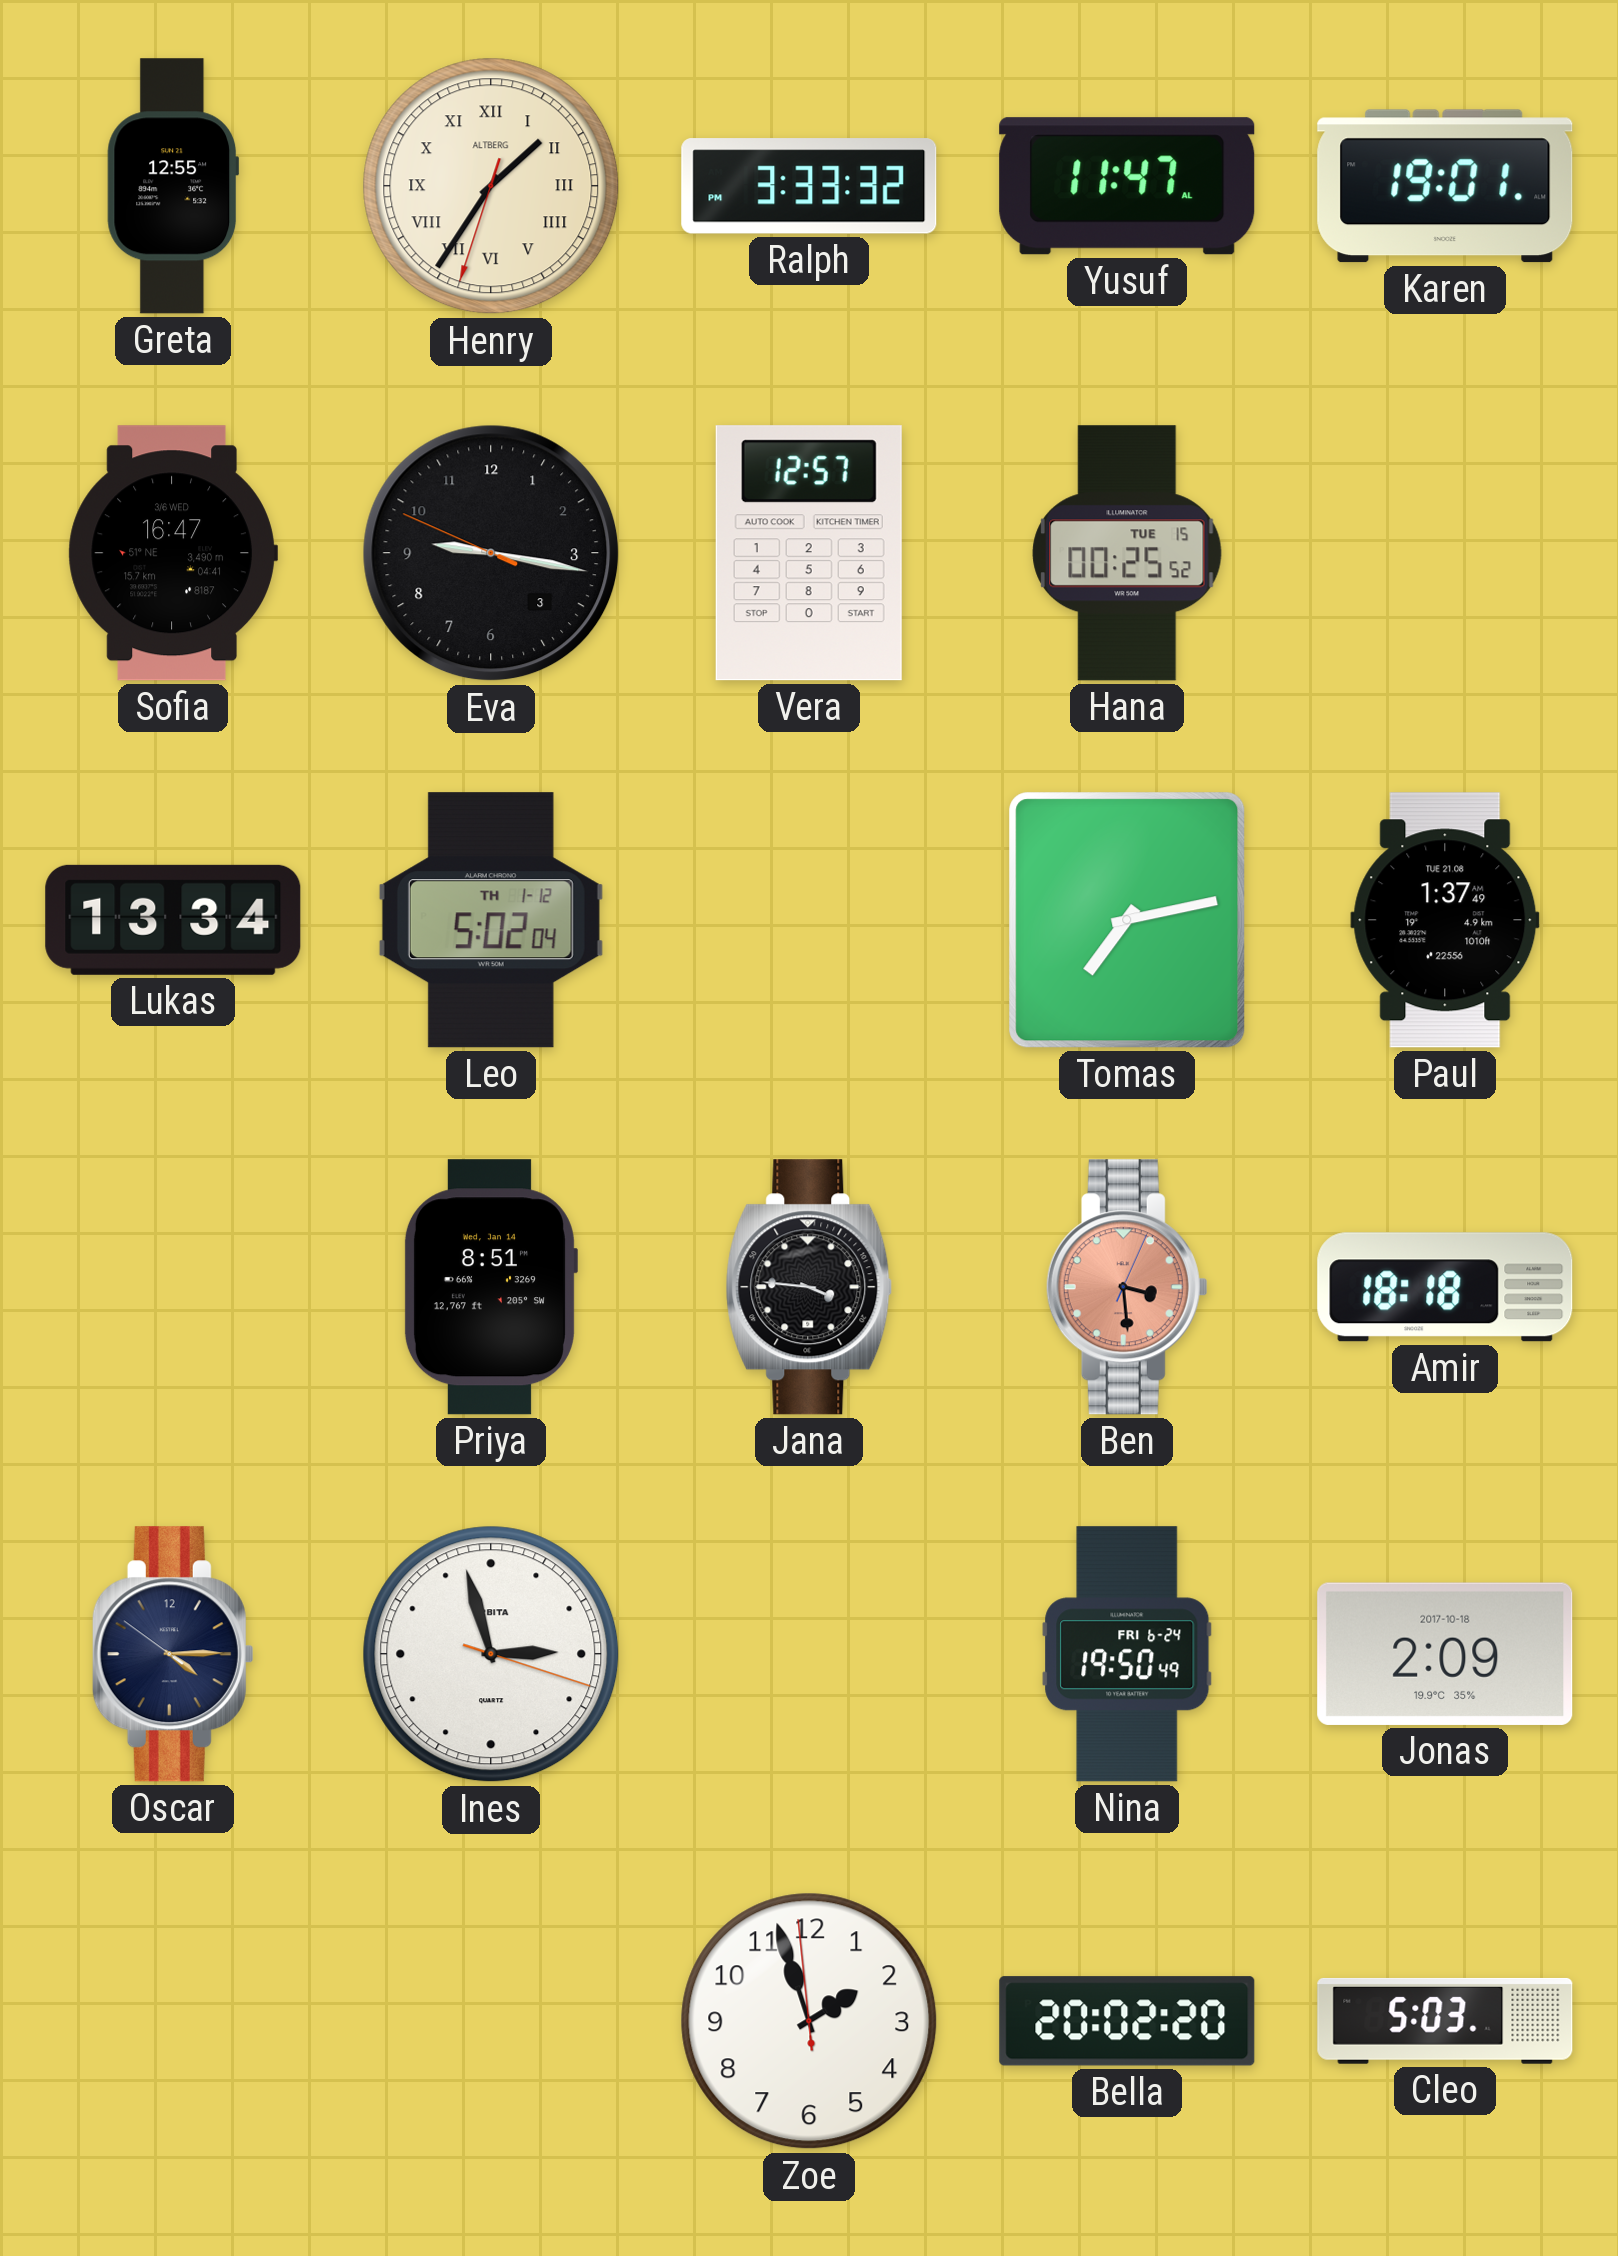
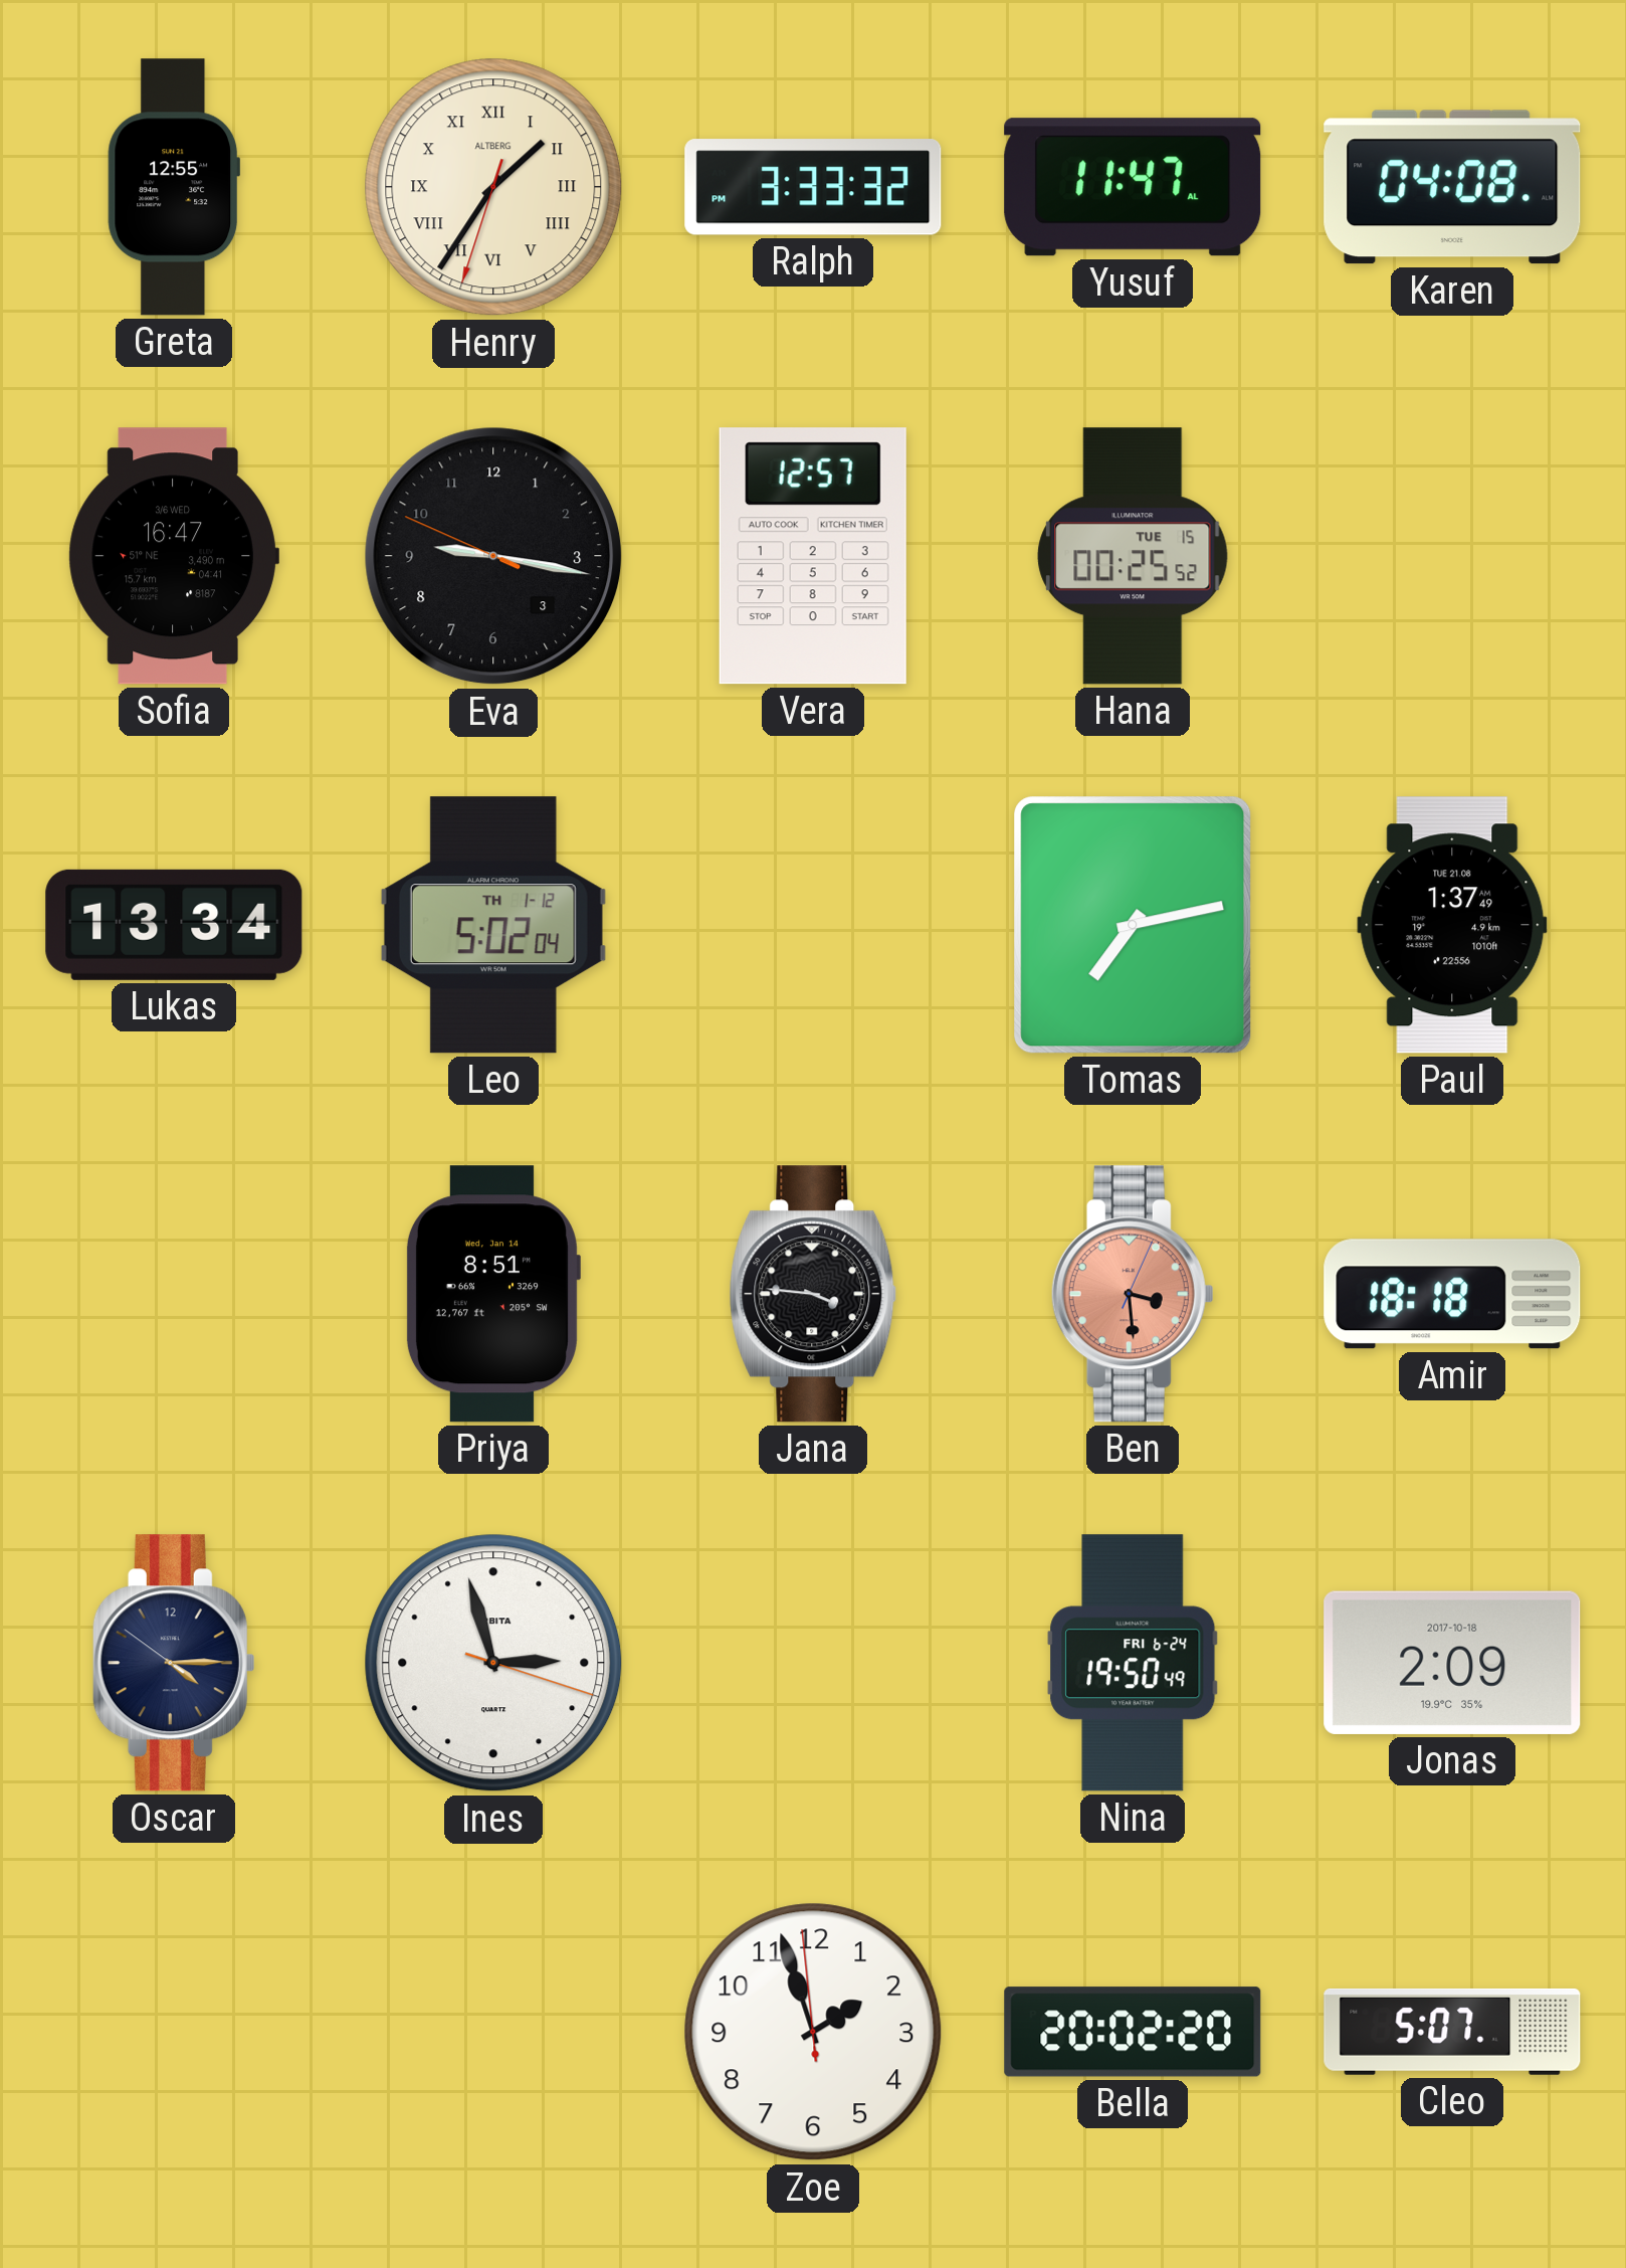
Karen: 19:01 -> 04:08
Cleo: 5:03 -> 5:07
